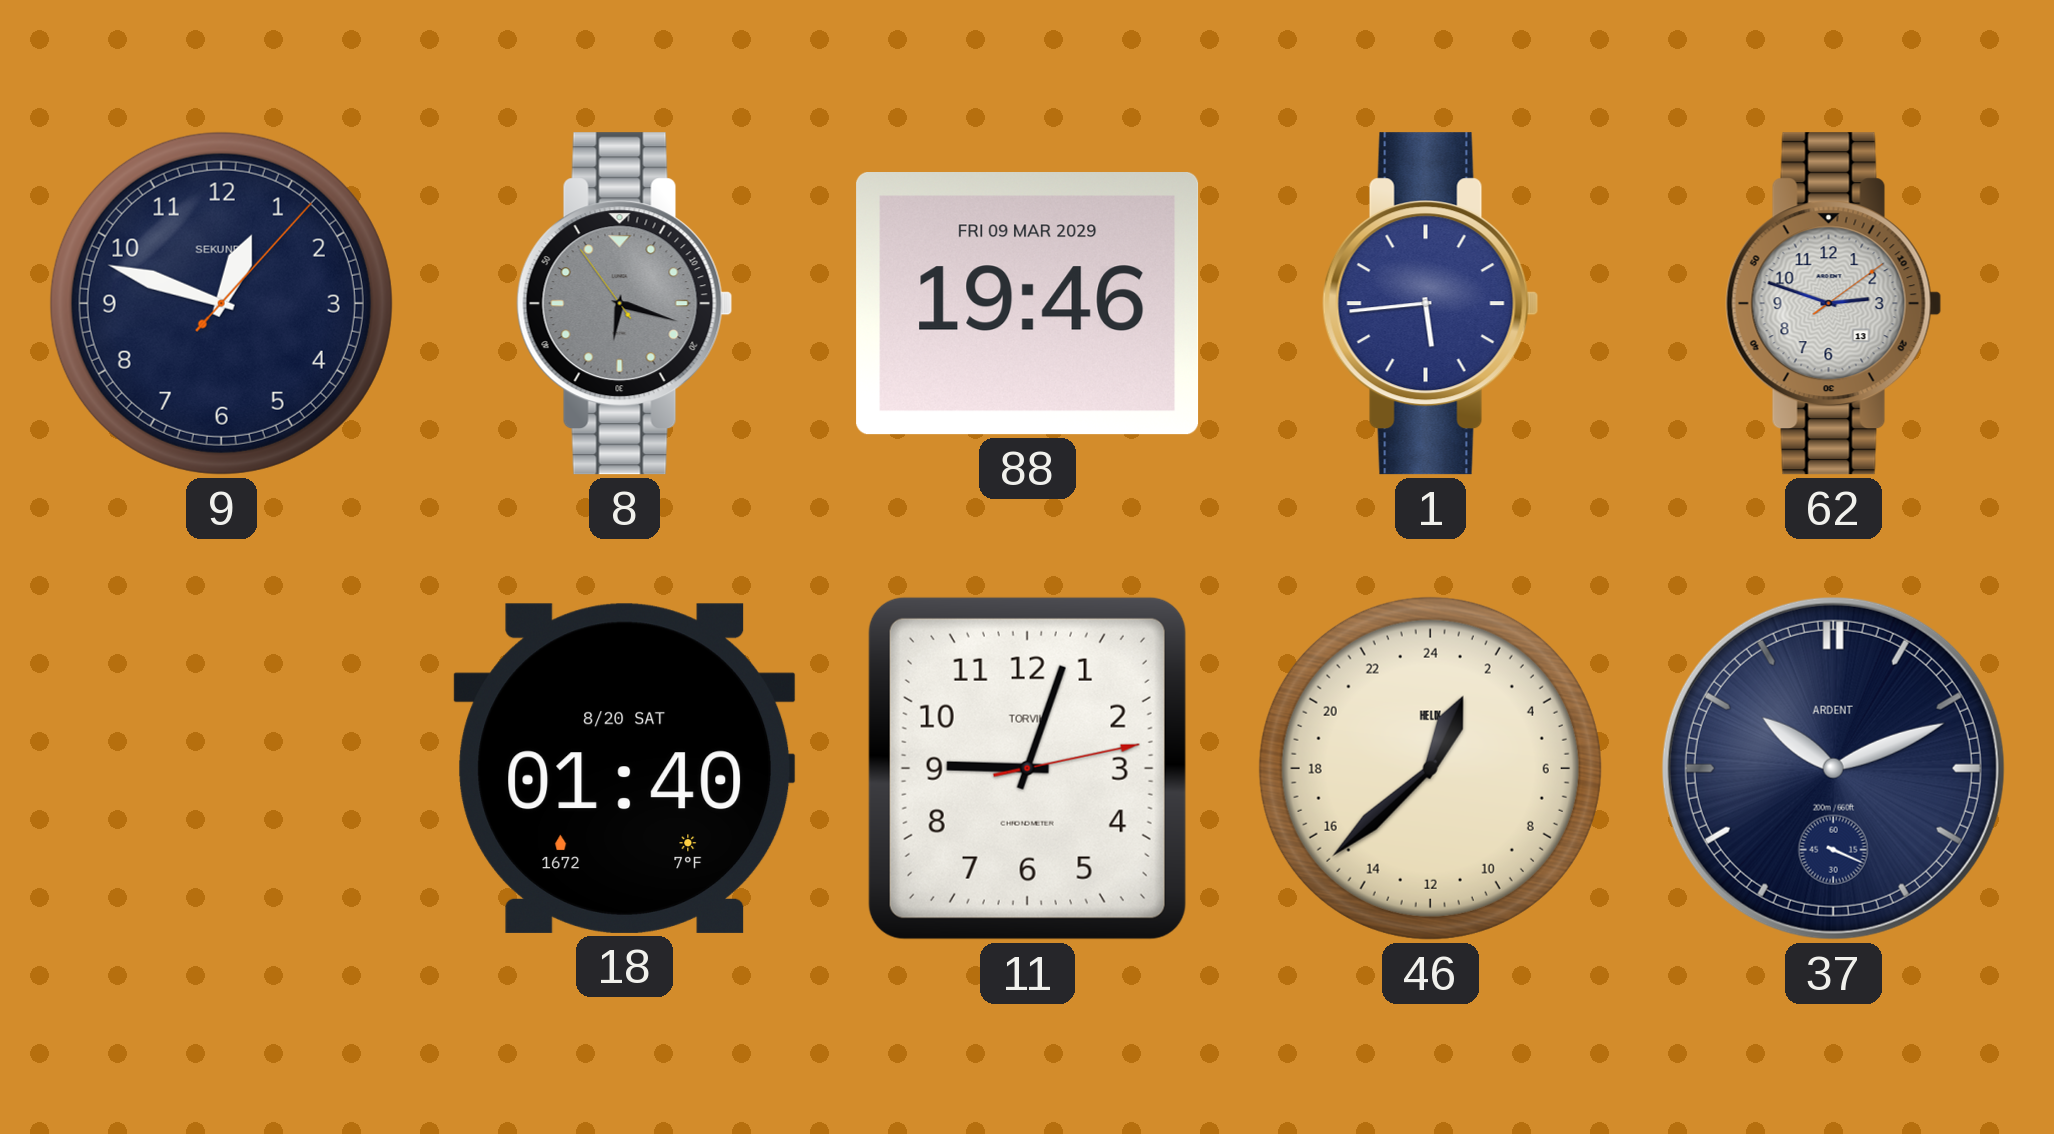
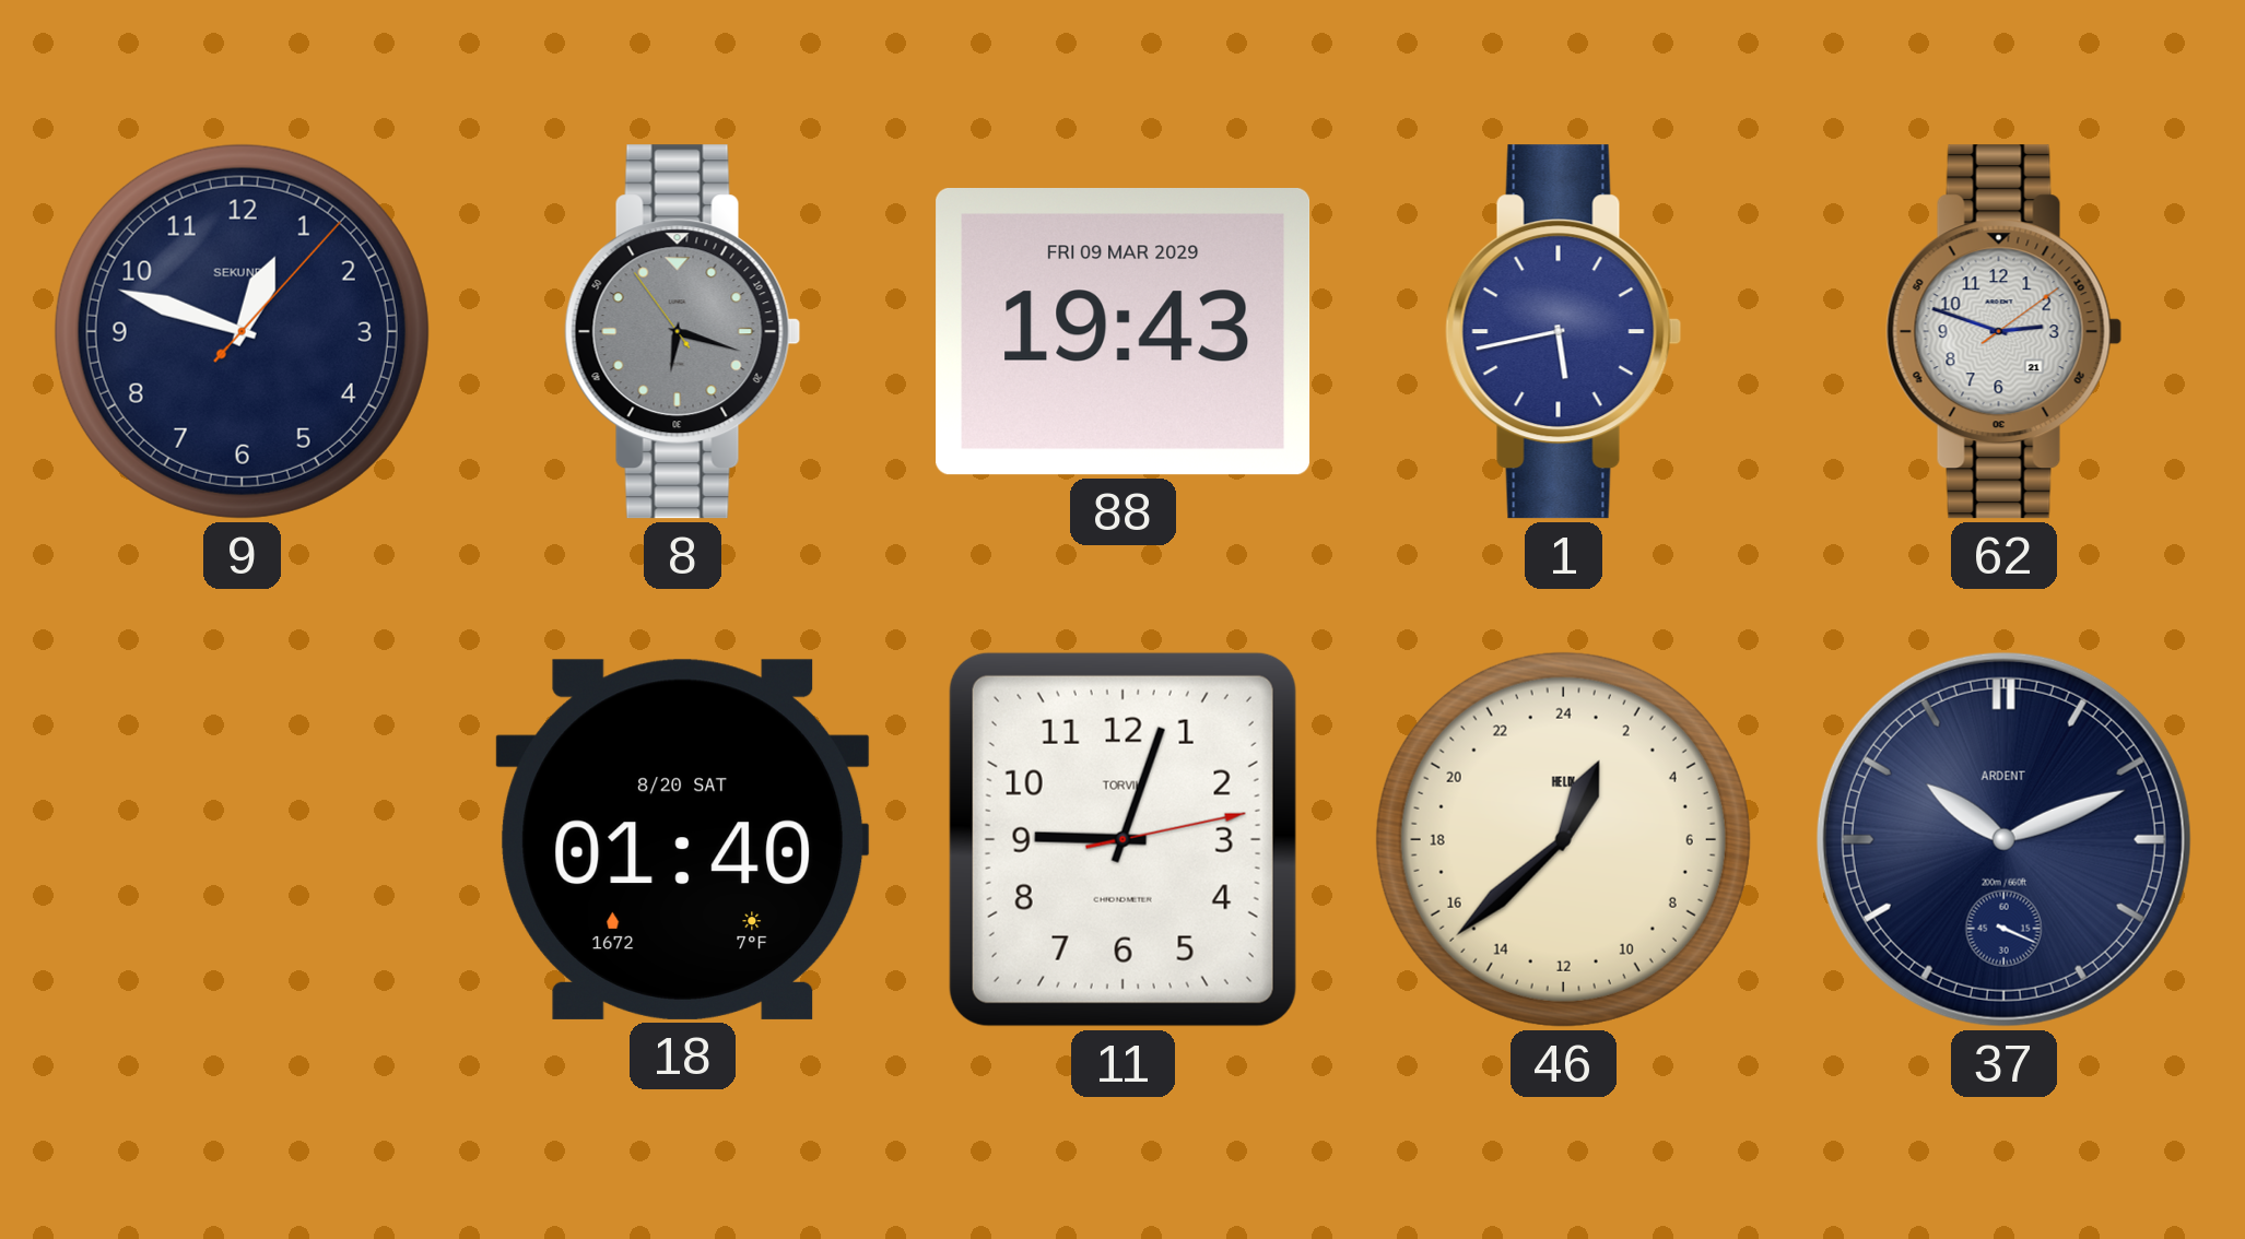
88: 19:46 -> 19:43
1: 5:44 -> 5:43
62 date: 13 -> 21
